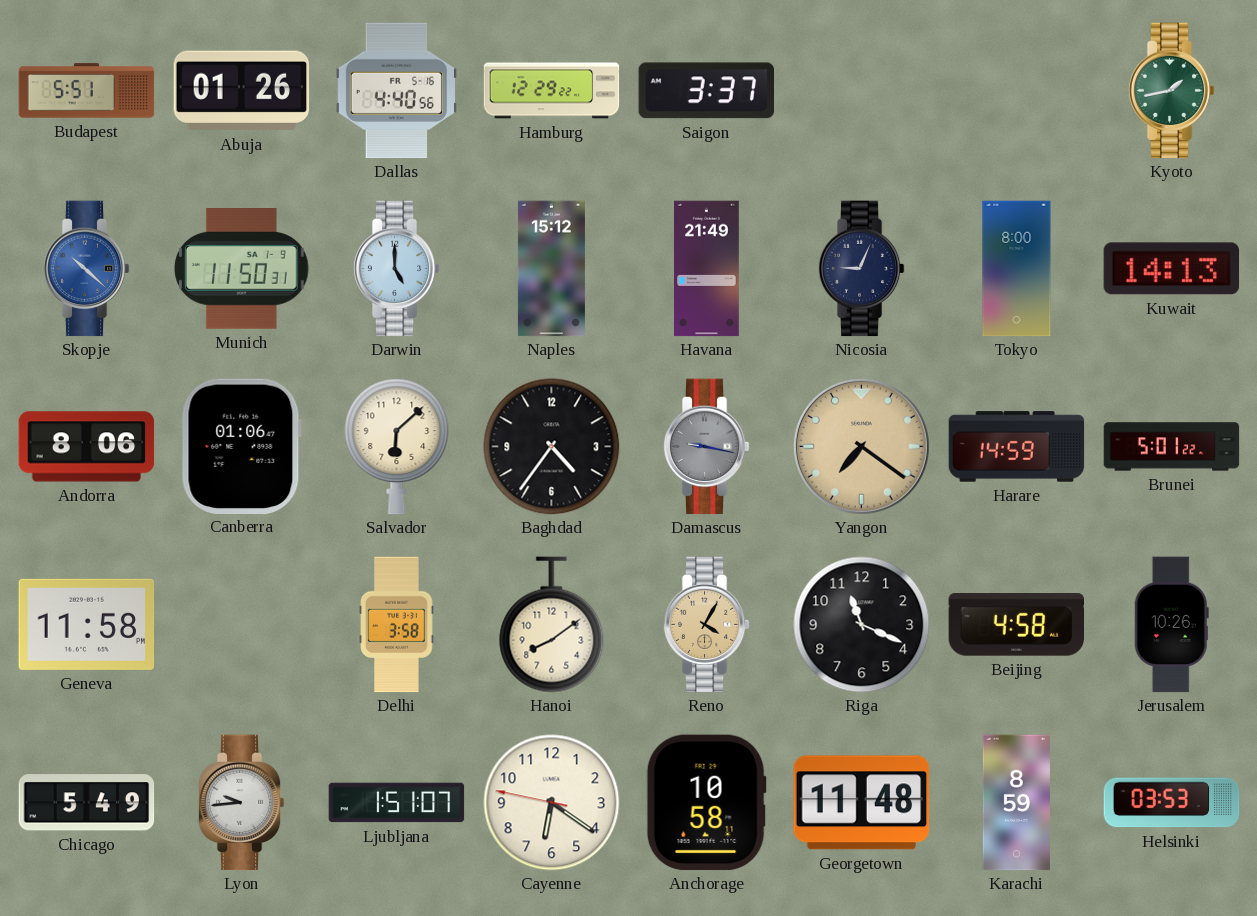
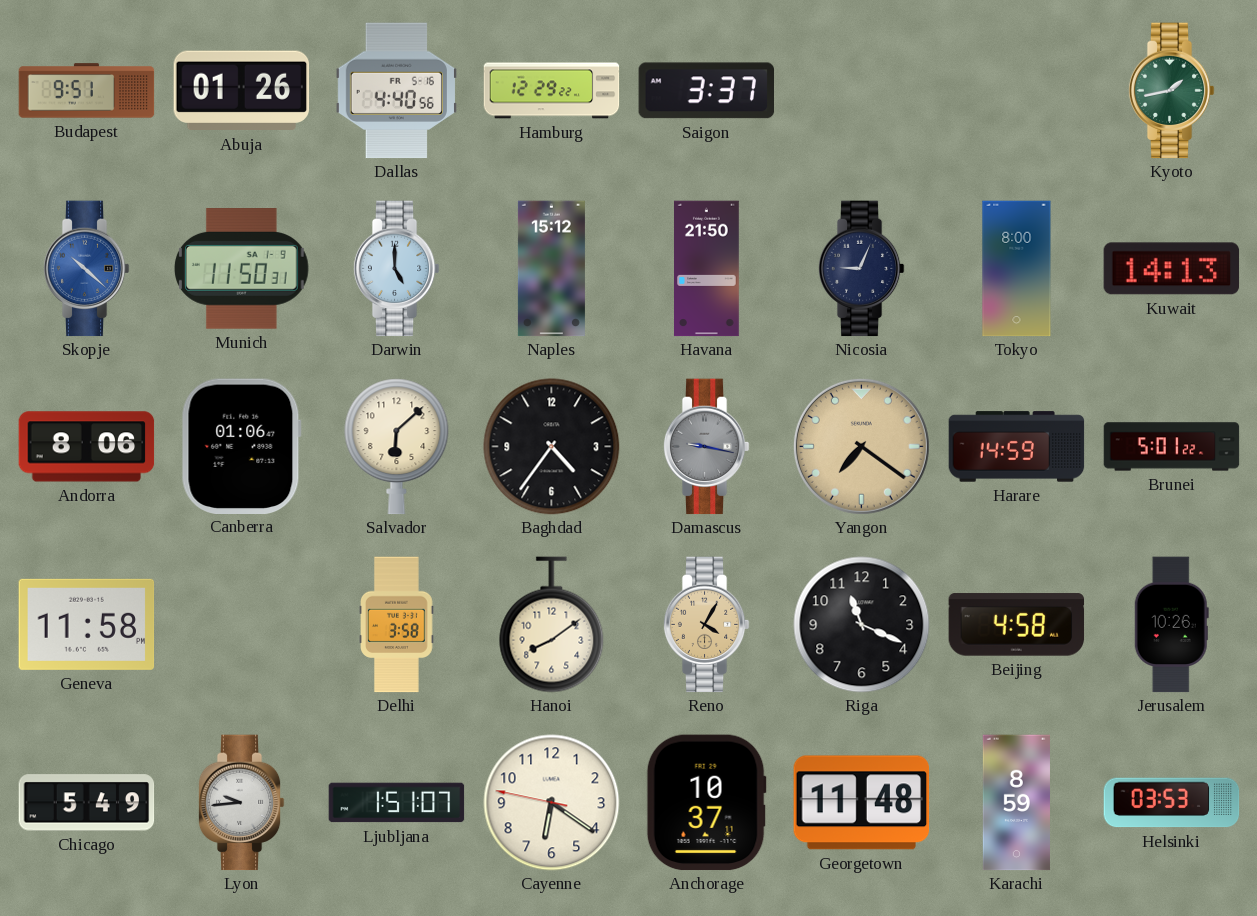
Budapest: 5:51 -> 9:51
Havana: 21:49 -> 21:50
Anchorage: 10:58 -> 10:37
